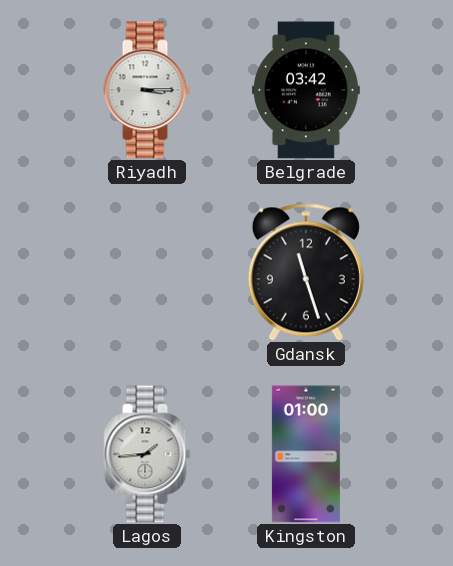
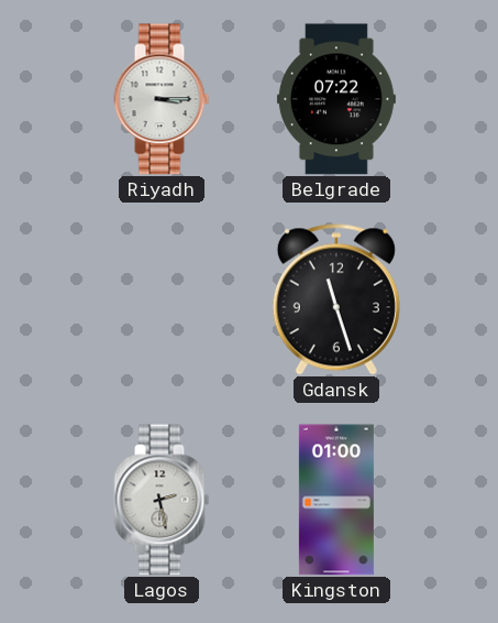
Belgrade: 03:42 -> 07:22
Lagos: 1:44 -> 2:28
